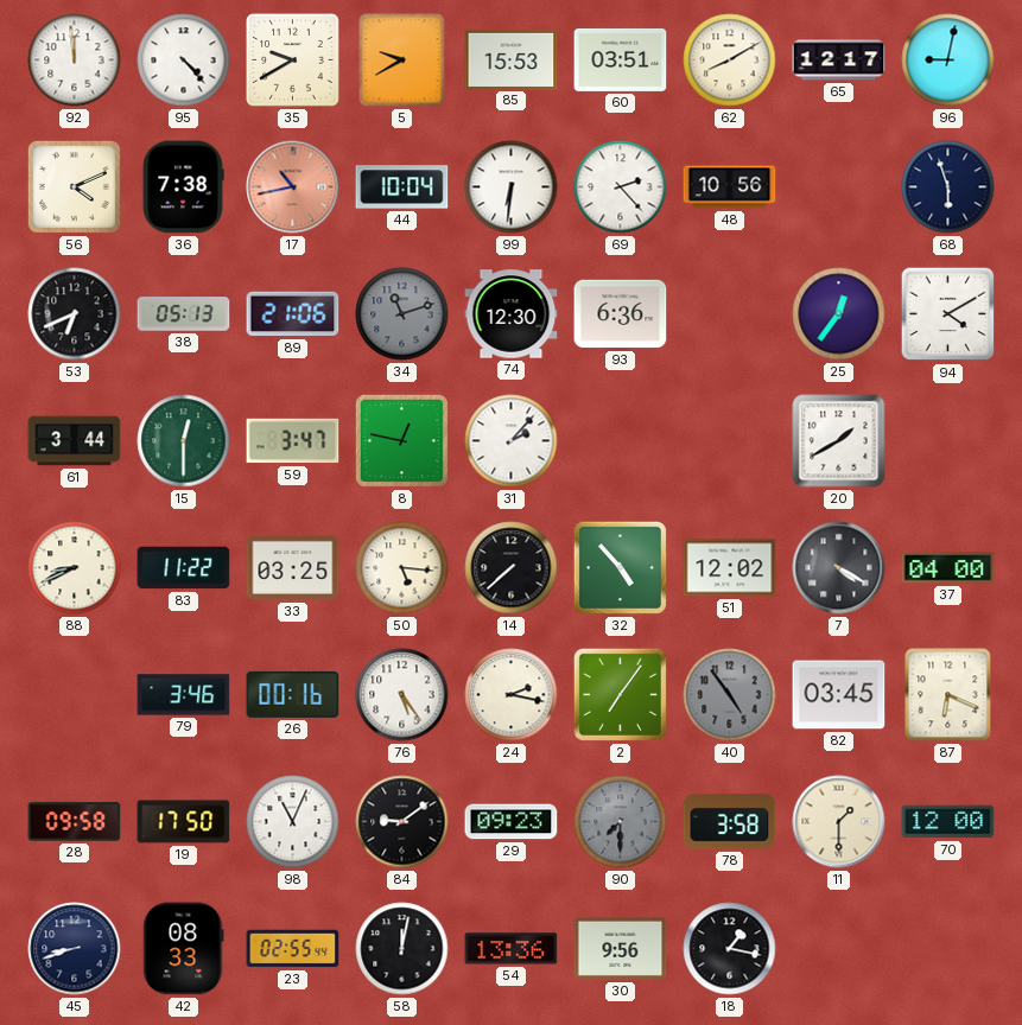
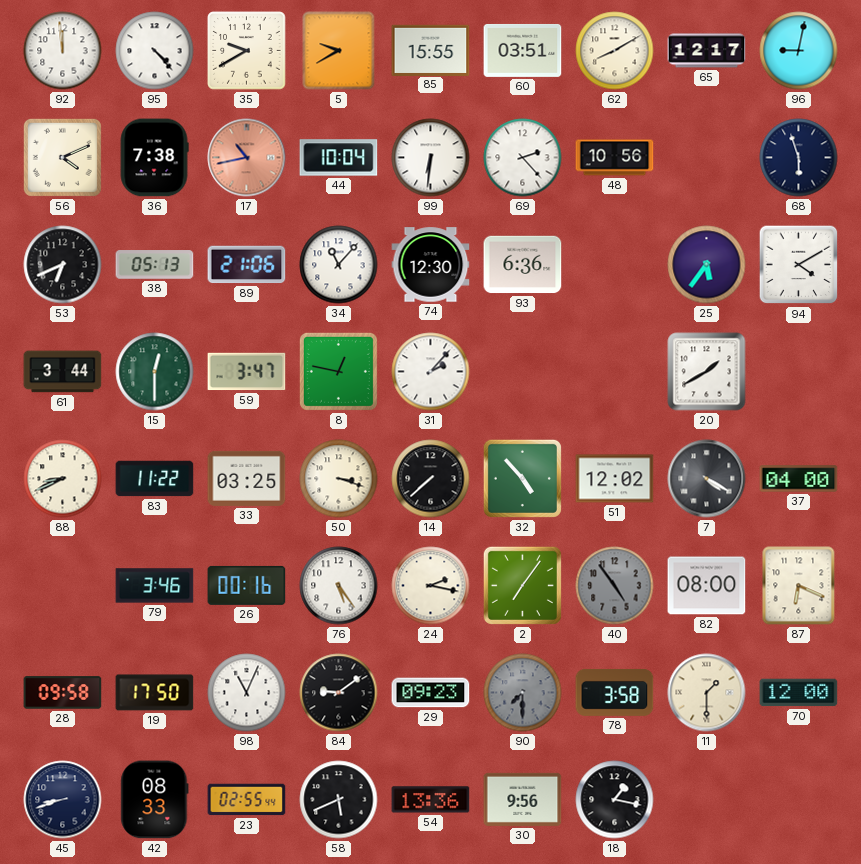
85: 15:53 -> 15:55
34: 11:12 -> 11:07
34 dial: grey -> white
25: 12:36 -> 5:36
50: 5:16 -> 3:18
82: 03:45 -> 08:00
58: 12:02 -> 5:41
